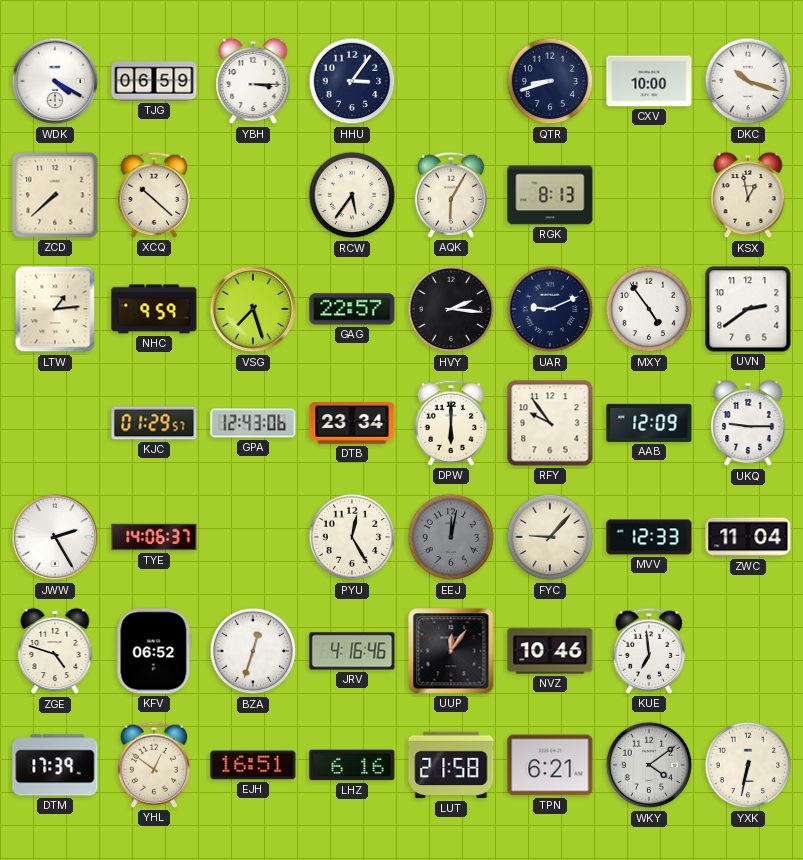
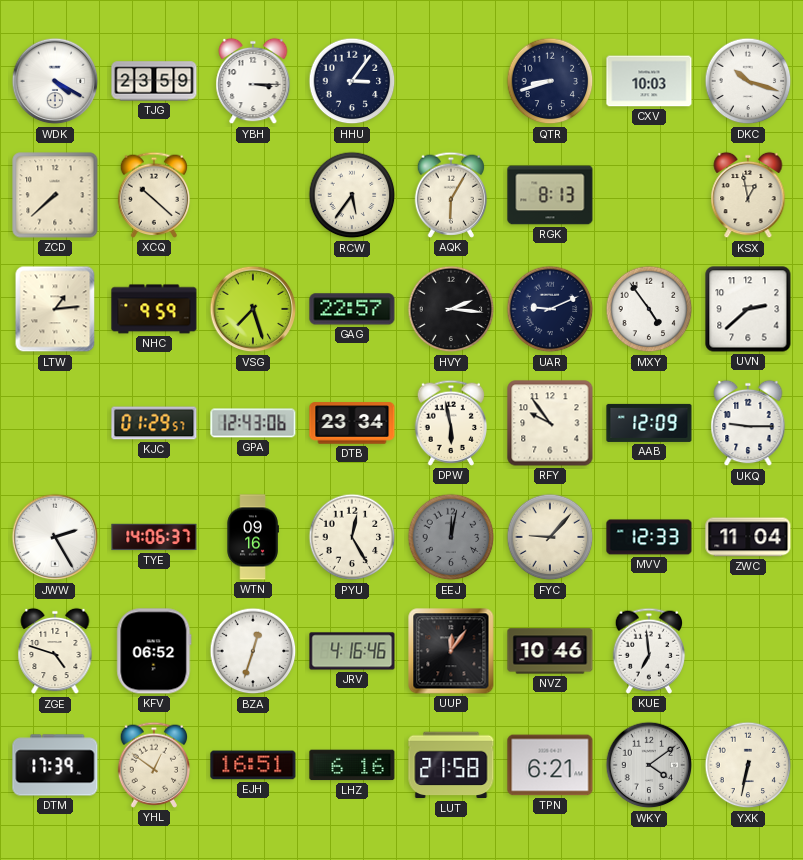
TJG: 06:59 -> 23:59
CXV: 10:00 -> 10:03
UVN: 2:39 -> 2:38
DPW: 6:00 -> 5:58
WTN: none -> 09:16
